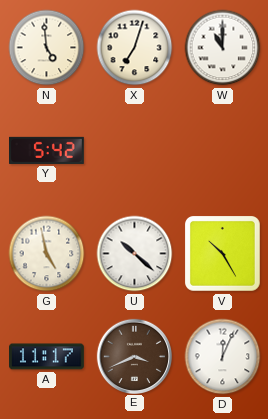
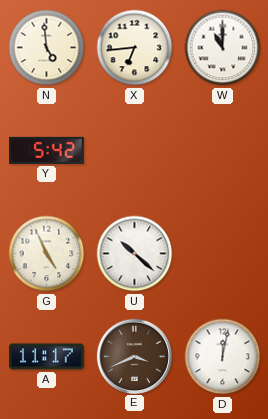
X: 7:03 -> 6:44
G: 4:58 -> 4:56
V: 10:25 -> none
D: 12:04 -> 12:02
